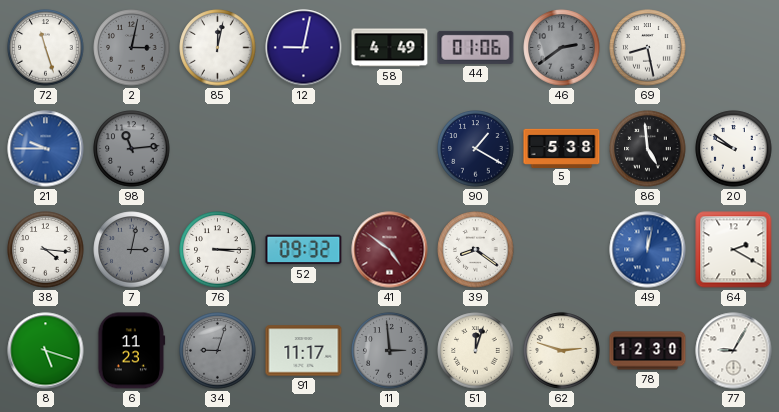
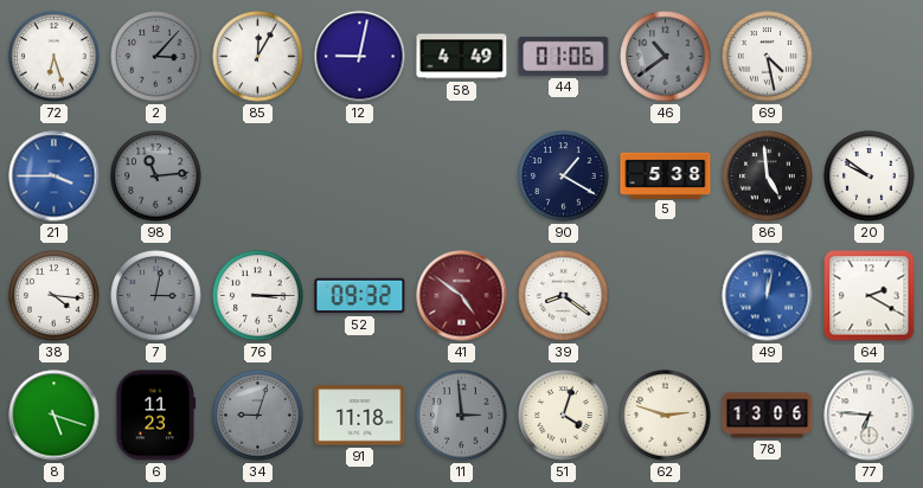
72: 11:27 -> 6:27
2: 3:02 -> 3:07
85: 12:02 -> 12:05
46: 2:39 -> 10:39
69: 8:28 -> 4:28
21: 9:45 -> 3:45
91: 11:17 -> 11:18
51: 12:03 -> 4:03
78: 12:30 -> 13:06
77: 9:05 -> 6:46
